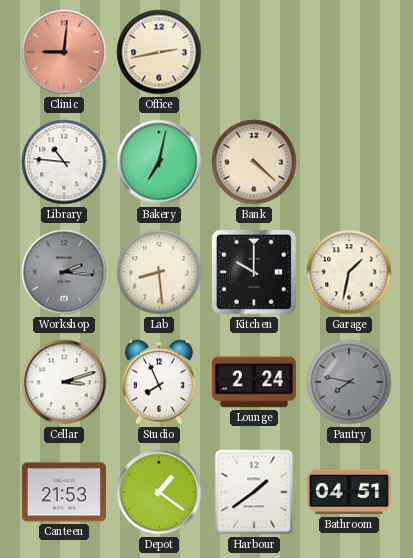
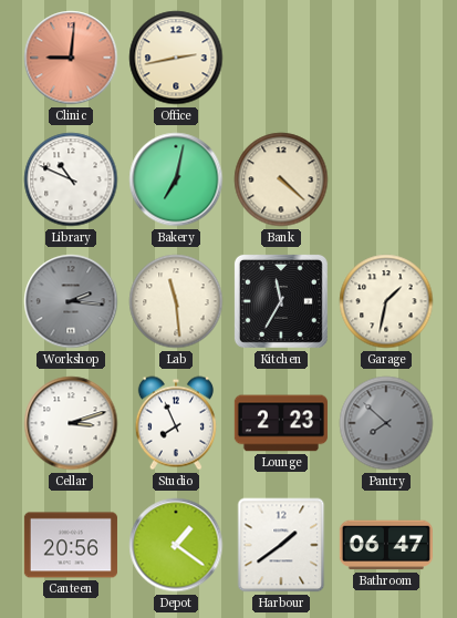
Library: 10:46 -> 10:49
Lab: 8:29 -> 11:29
Kitchen: 10:00 -> 11:35
Lounge: 2:24 -> 2:23
Pantry: 7:47 -> 7:52
Canteen: 21:53 -> 20:56
Bathroom: 04:51 -> 06:47
